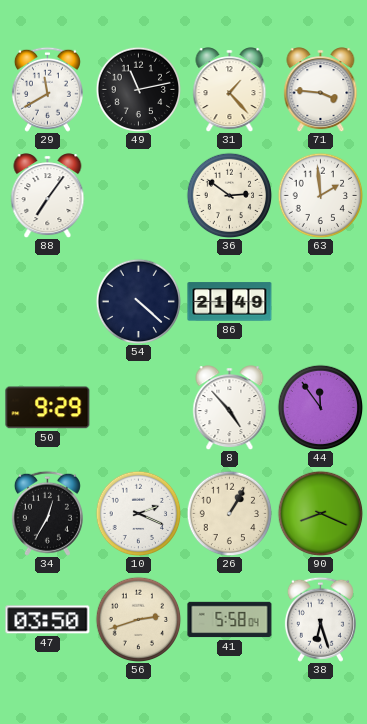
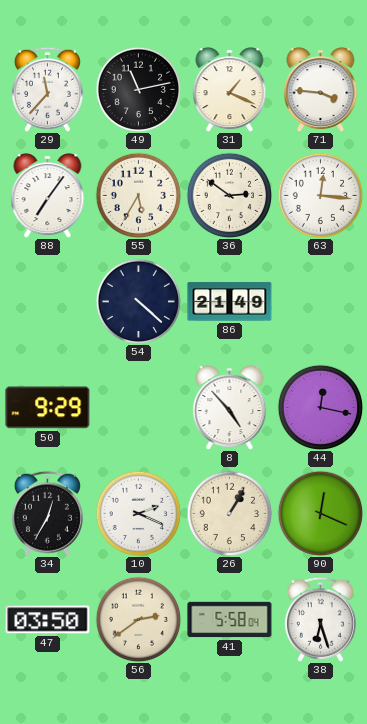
29: 11:40 -> 11:37
31: 1:23 -> 1:19
55: none -> 5:35
63: 1:59 -> 12:16
44: 11:54 -> 12:17
90: 8:19 -> 12:19
56: 2:42 -> 2:39
